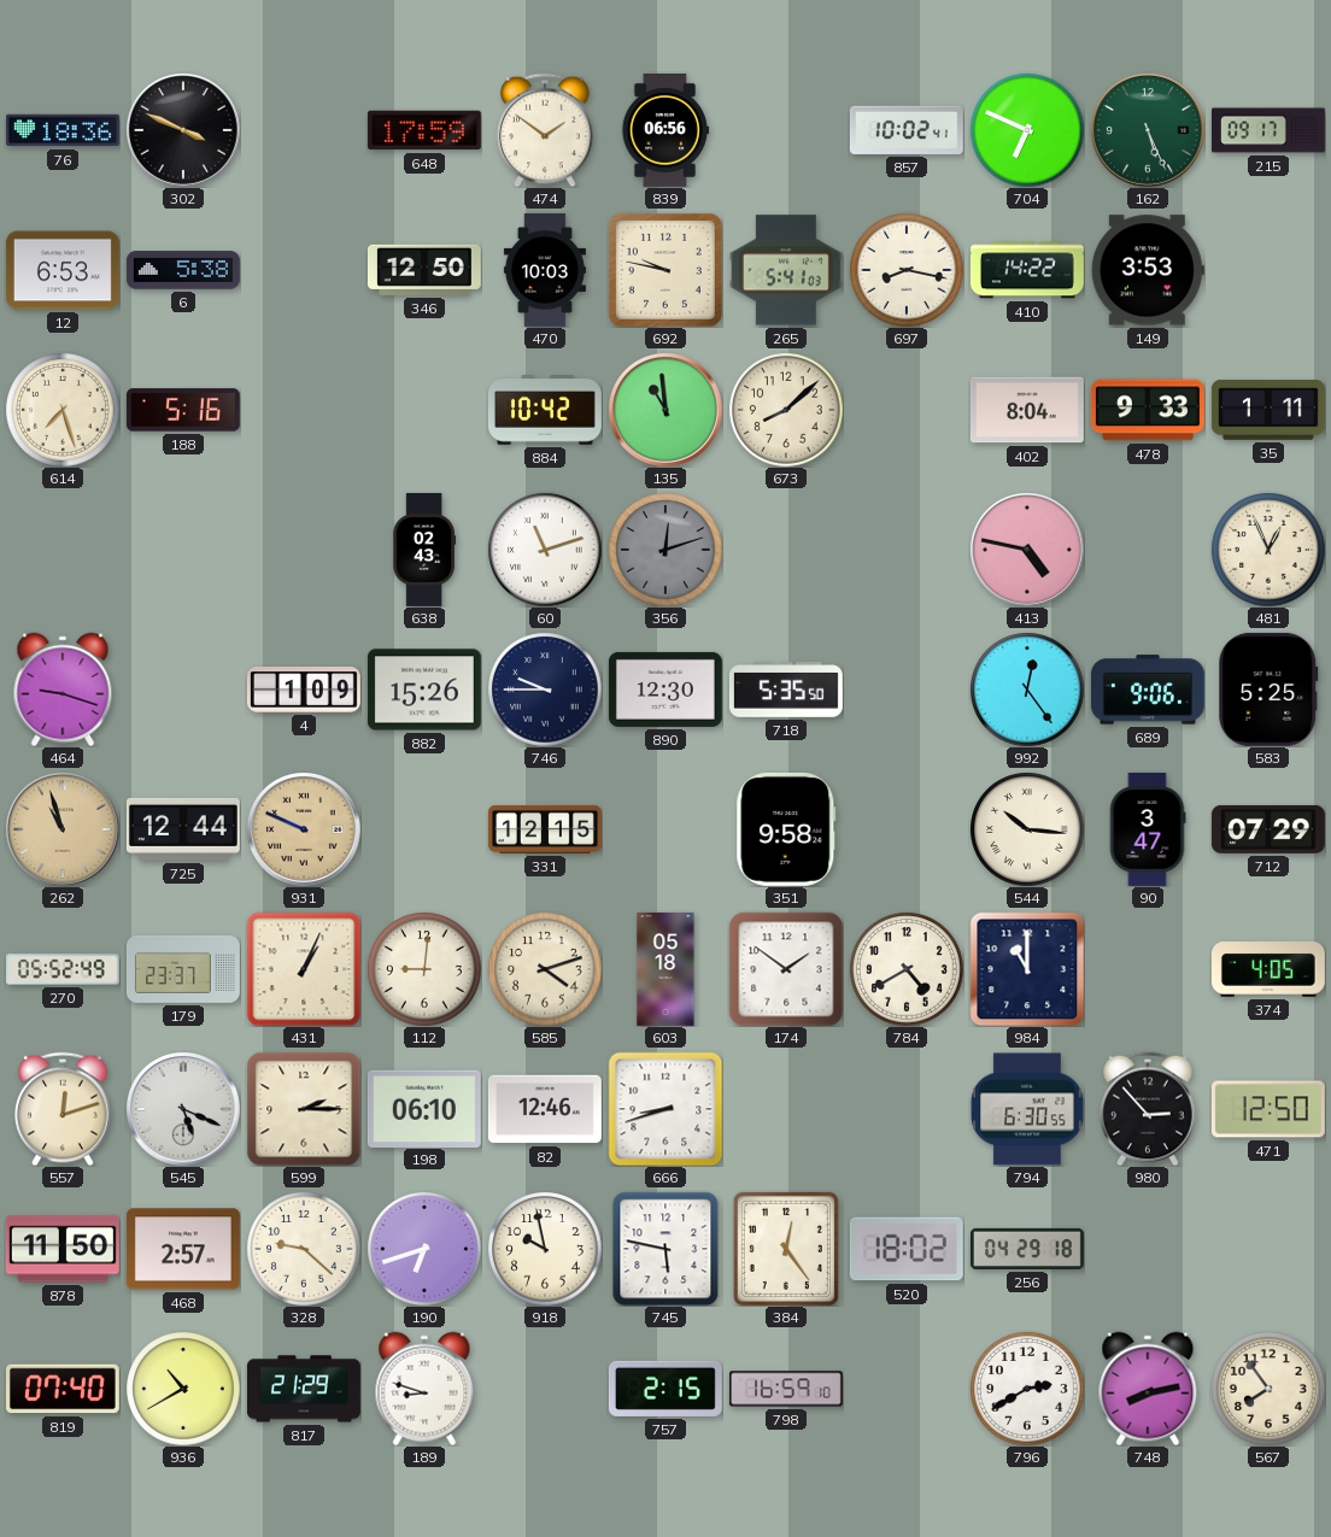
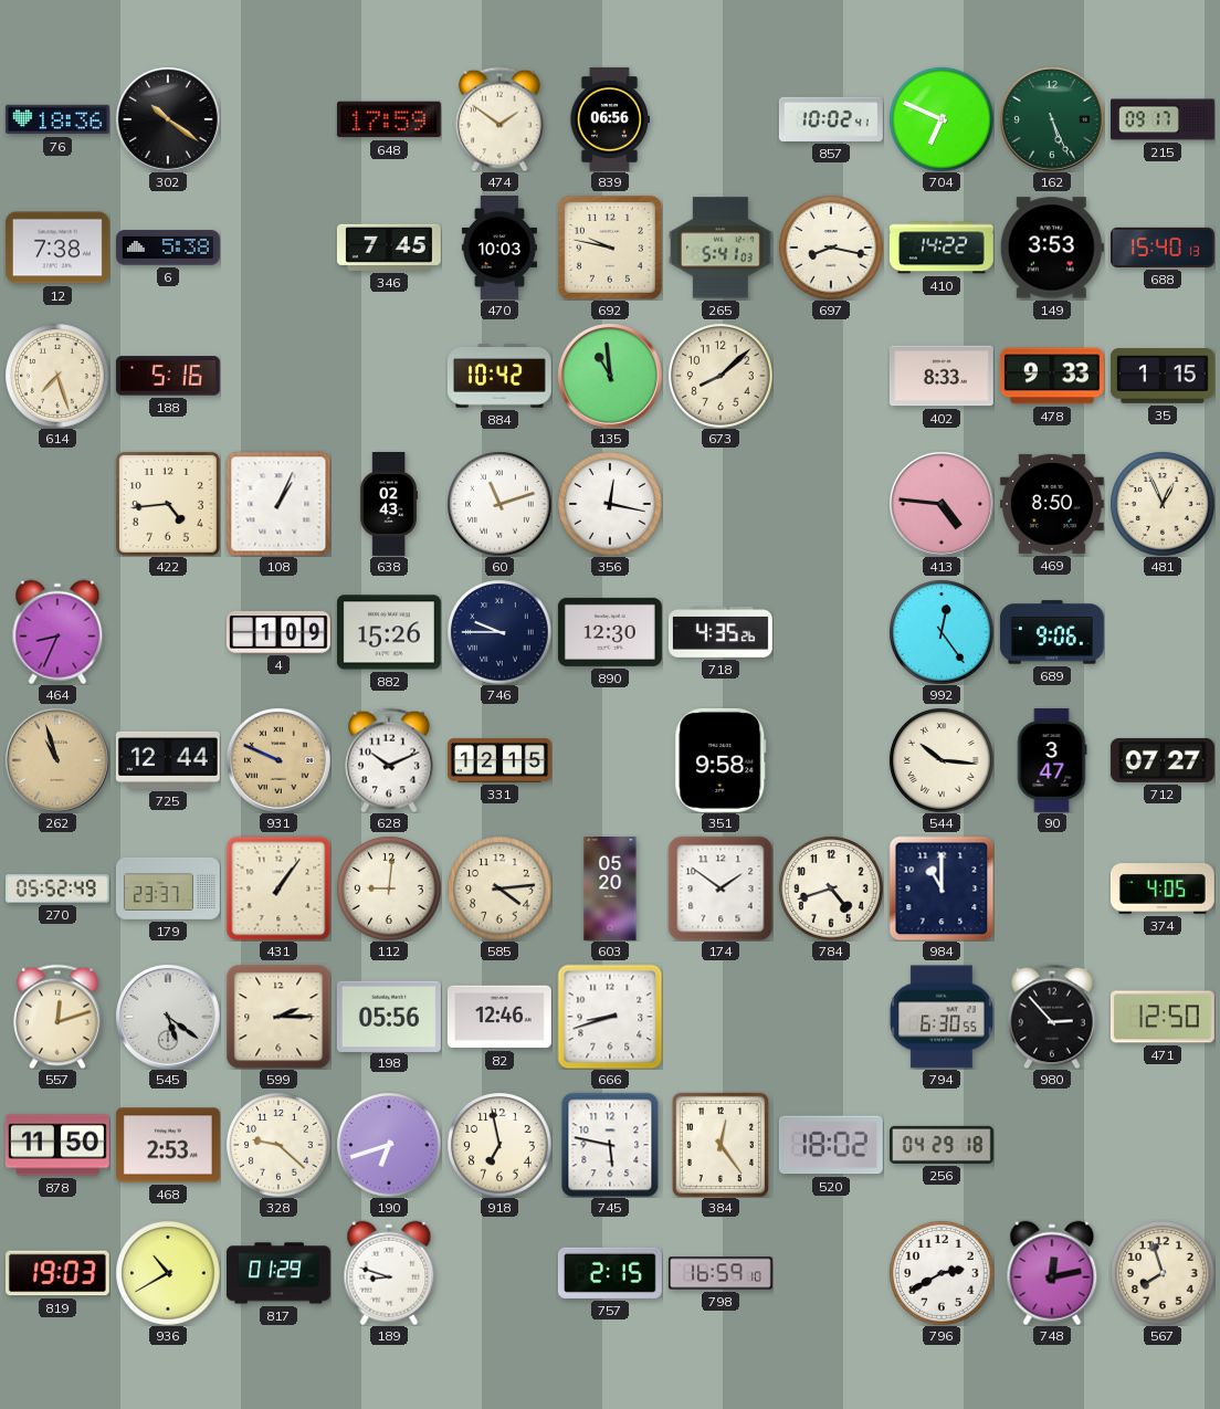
302: 3:49 -> 10:21
12: 6:53 -> 7:38
346: 12:50 -> 7:45
688: none -> 15:40
402: 8:04 -> 8:33
35: 1:11 -> 1:15
422: none -> 4:44
108: none -> 1:04
356: 12:12 -> 12:17
356 dial: grey -> white
413: 4:47 -> 4:46
469: none -> 8:50
464: 9:18 -> 8:34
718: 5:35 -> 4:35
583: 5:25 -> none
628: none -> 10:11
712: 07:29 -> 07:27
431: 1:04 -> 1:06
585: 4:12 -> 4:14
603: 05:18 -> 05:20
784: 4:40 -> 4:42
545: 5:19 -> 5:21
198: 06:10 -> 05:56
468: 2:57 -> 2:53
918: 9:58 -> 6:58
819: 07:40 -> 19:03
817: 21:29 -> 01:29
748: 8:13 -> 12:13
567: 7:54 -> 7:57
